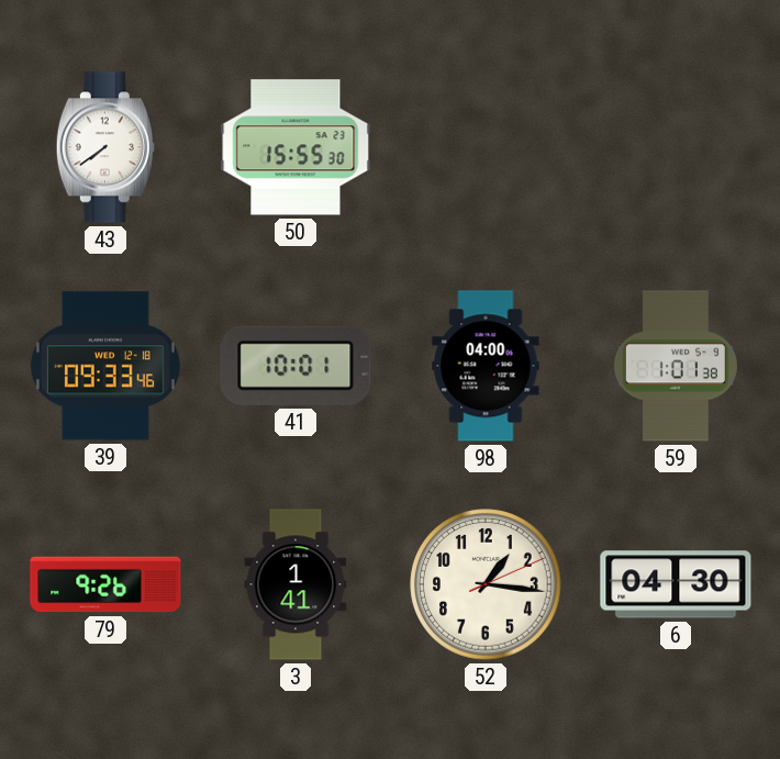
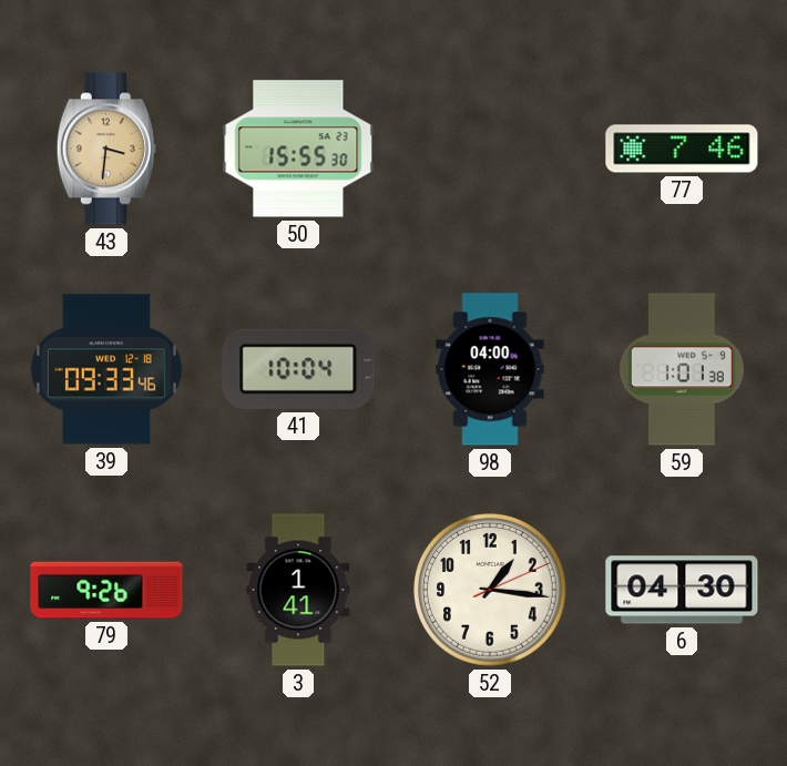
43: 7:39 -> 3:31
43 dial: white -> champagne
77: none -> 7:46
41: 10:01 -> 10:04
